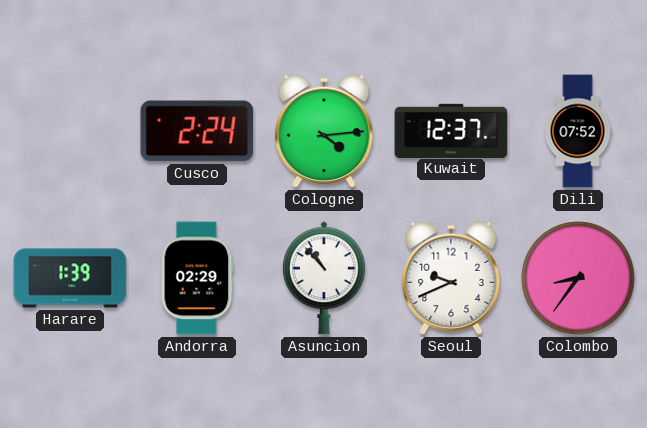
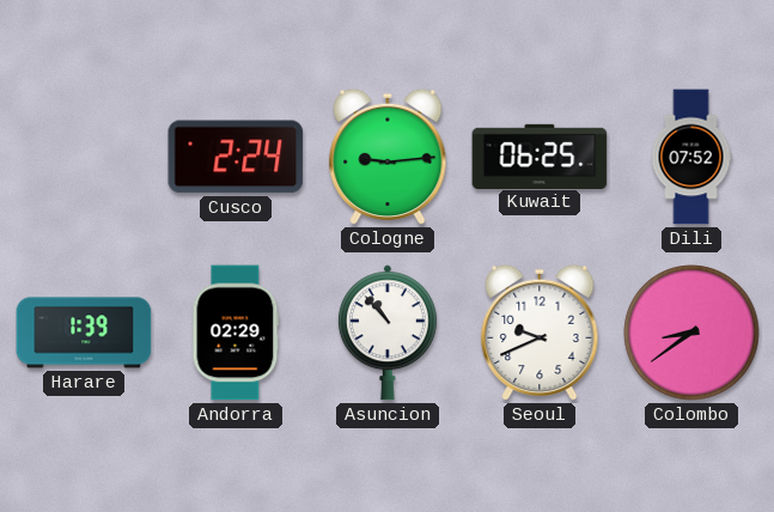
Cologne: 4:14 -> 9:14
Kuwait: 12:37 -> 06:25
Colombo: 8:36 -> 8:39
